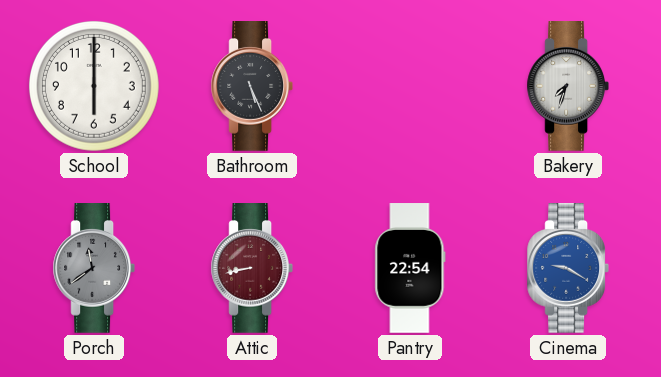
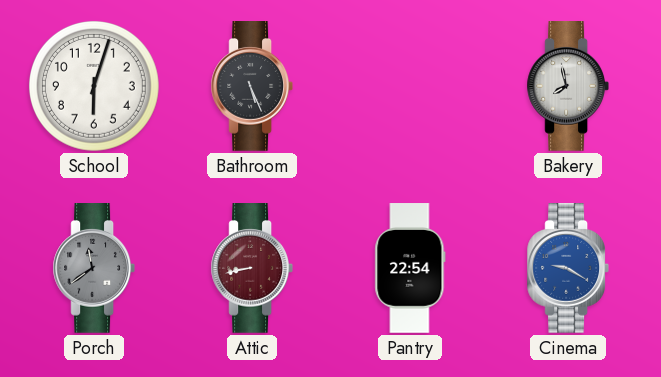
School: 6:00 -> 6:03
Bakery: 7:33 -> 7:58
